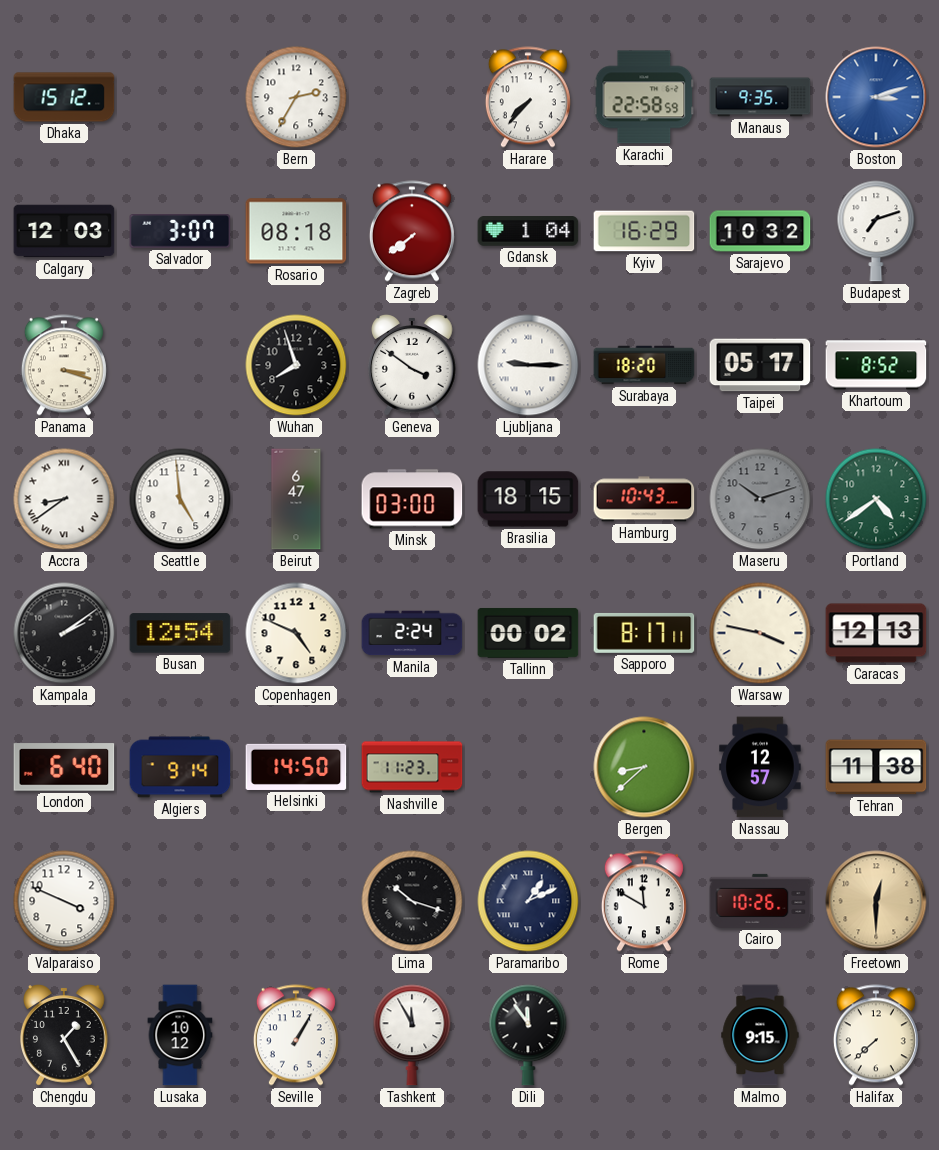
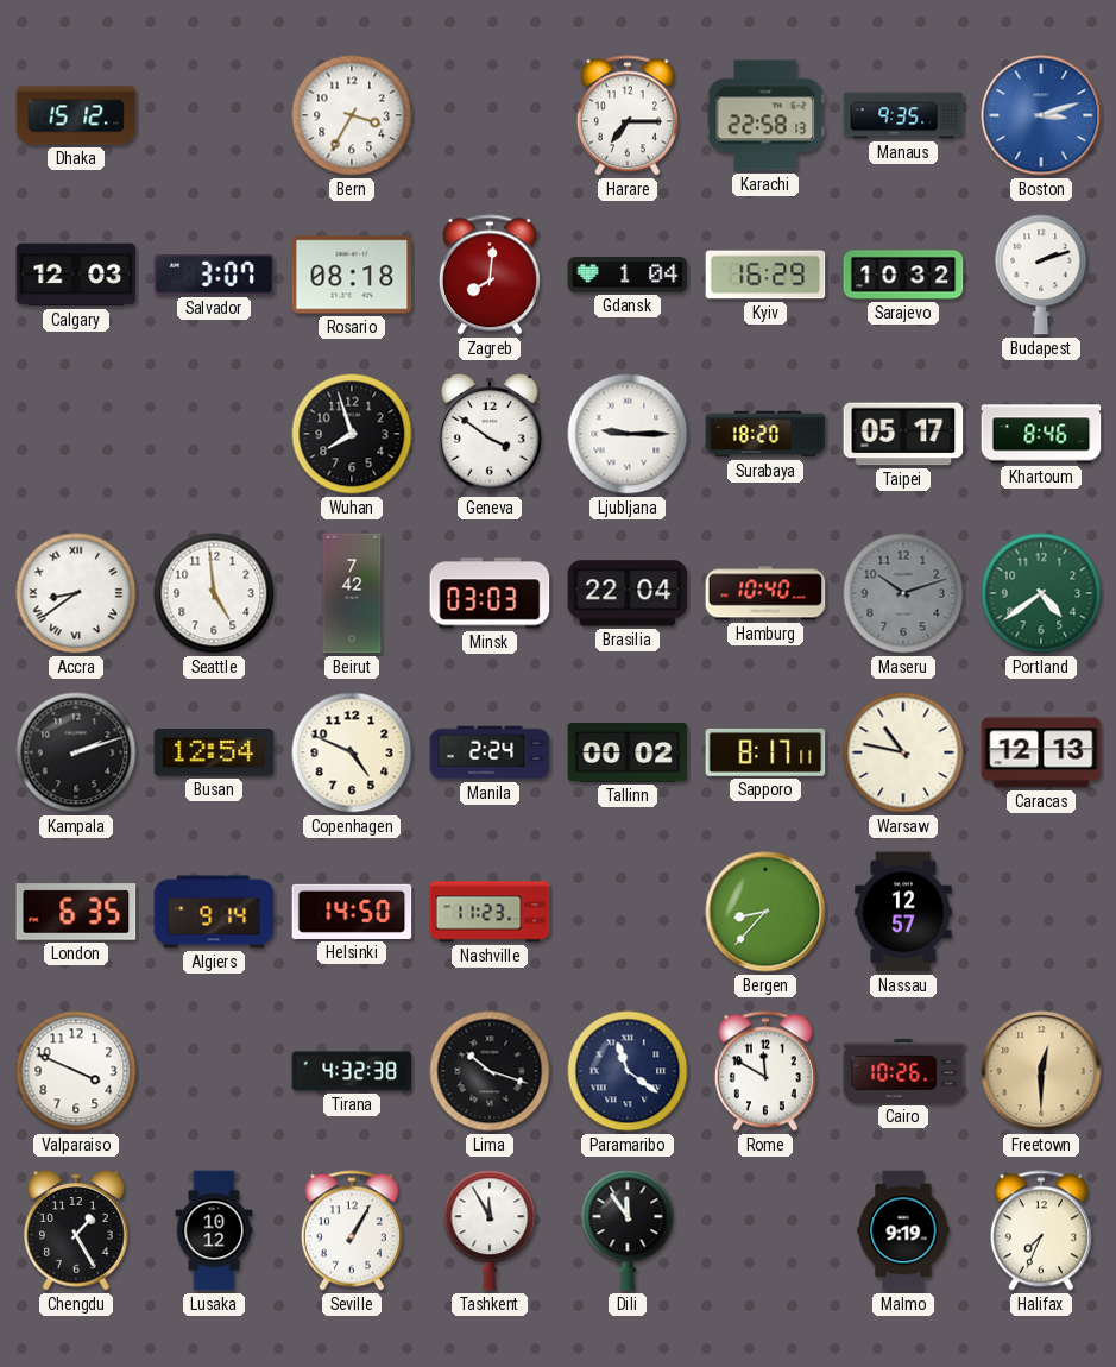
Bern: 2:35 -> 3:35
Harare: 7:37 -> 7:15
Karachi: 22:58:59 -> 22:58:13
Zagreb: 7:39 -> 8:01
Budapest: 7:12 -> 2:12
Panama: 3:18 -> none
Khartoum: 8:52 -> 8:46
Beirut: 6:47 -> 7:42
Minsk: 03:00 -> 03:03
Brasilia: 18:15 -> 22:04
Hamburg: 10:43 -> 10:40
Kampala: 2:09 -> 2:12
Warsaw: 3:47 -> 10:47
London: 6:40 -> 6:35
Bergen: 8:38 -> 8:37
Tehran: 11:38 -> none
Tirana: none -> 4:32
Paramaribo: 1:11 -> 11:21
Malmo: 9:15 -> 9:19
Halifax: 7:38 -> 7:34
